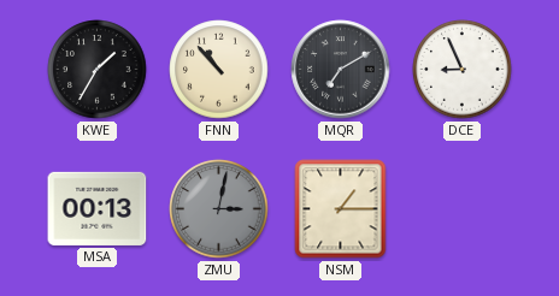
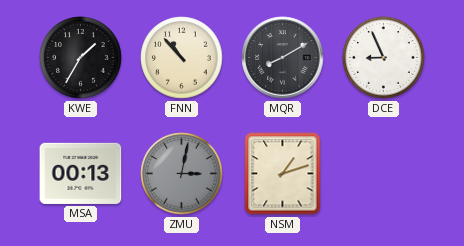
MQR: 7:10 -> 8:10
NSM: 1:15 -> 1:12
